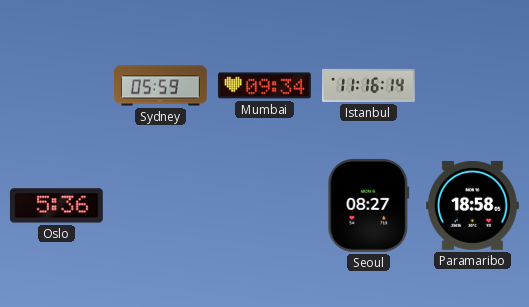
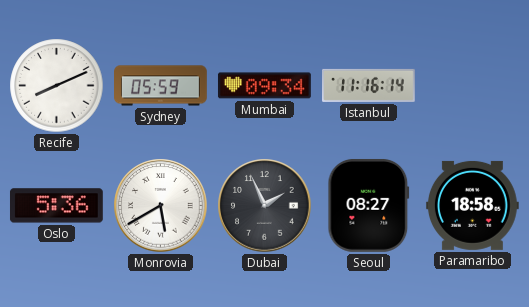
Recife: none -> 8:11
Monrovia: none -> 5:40
Dubai: none -> 1:56
